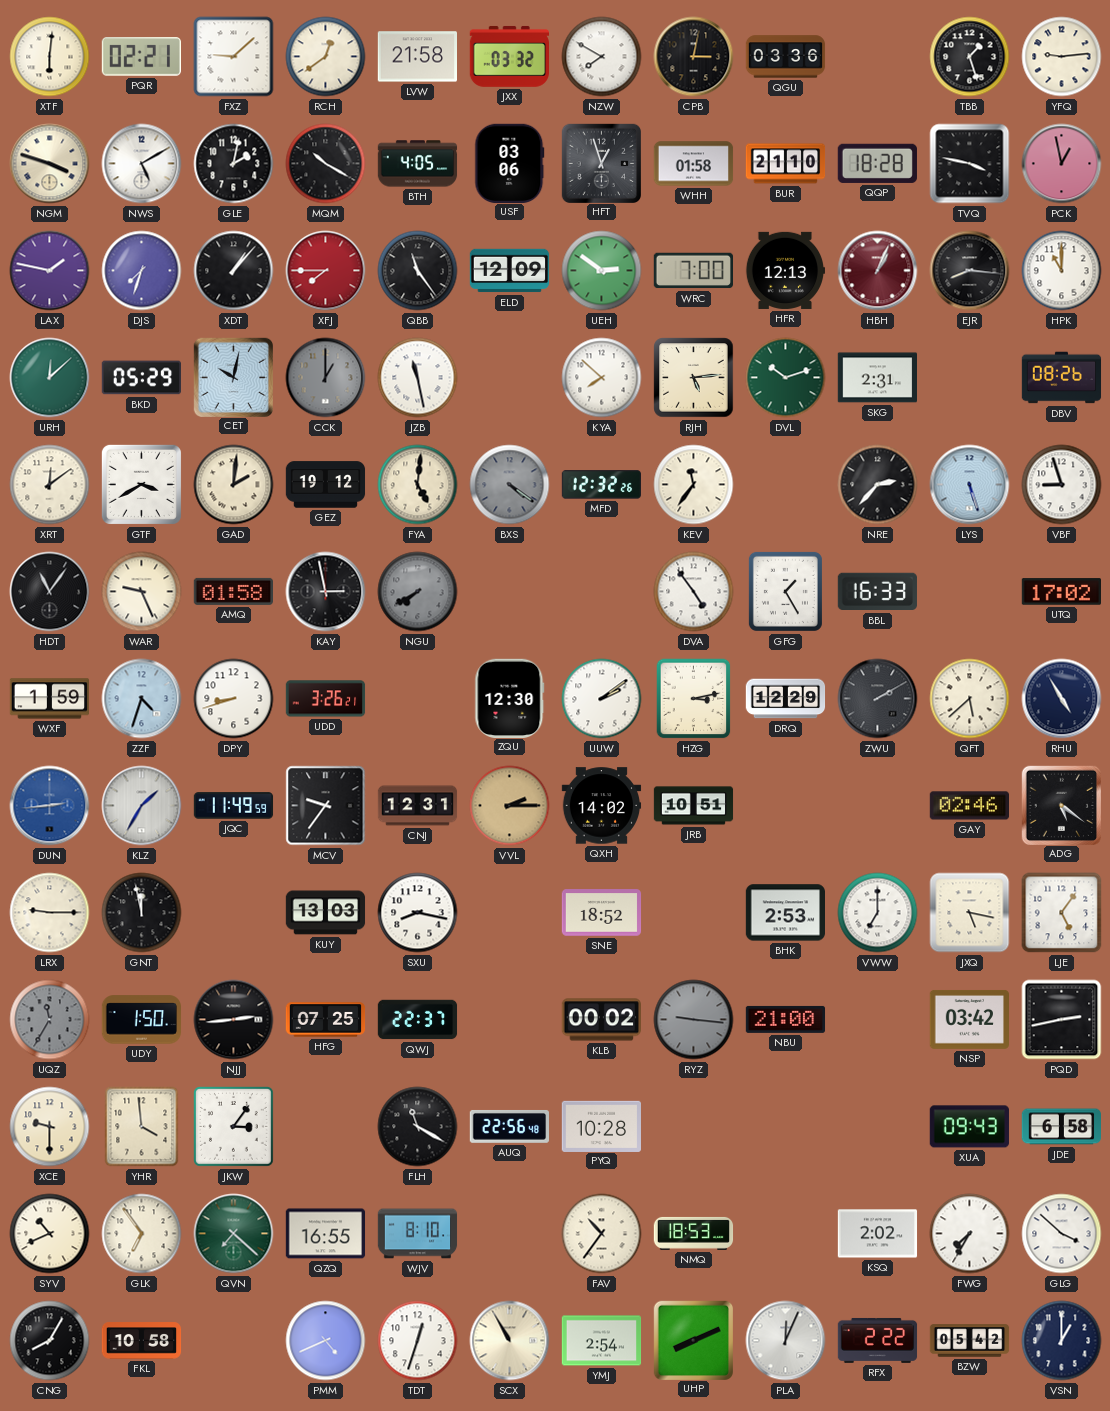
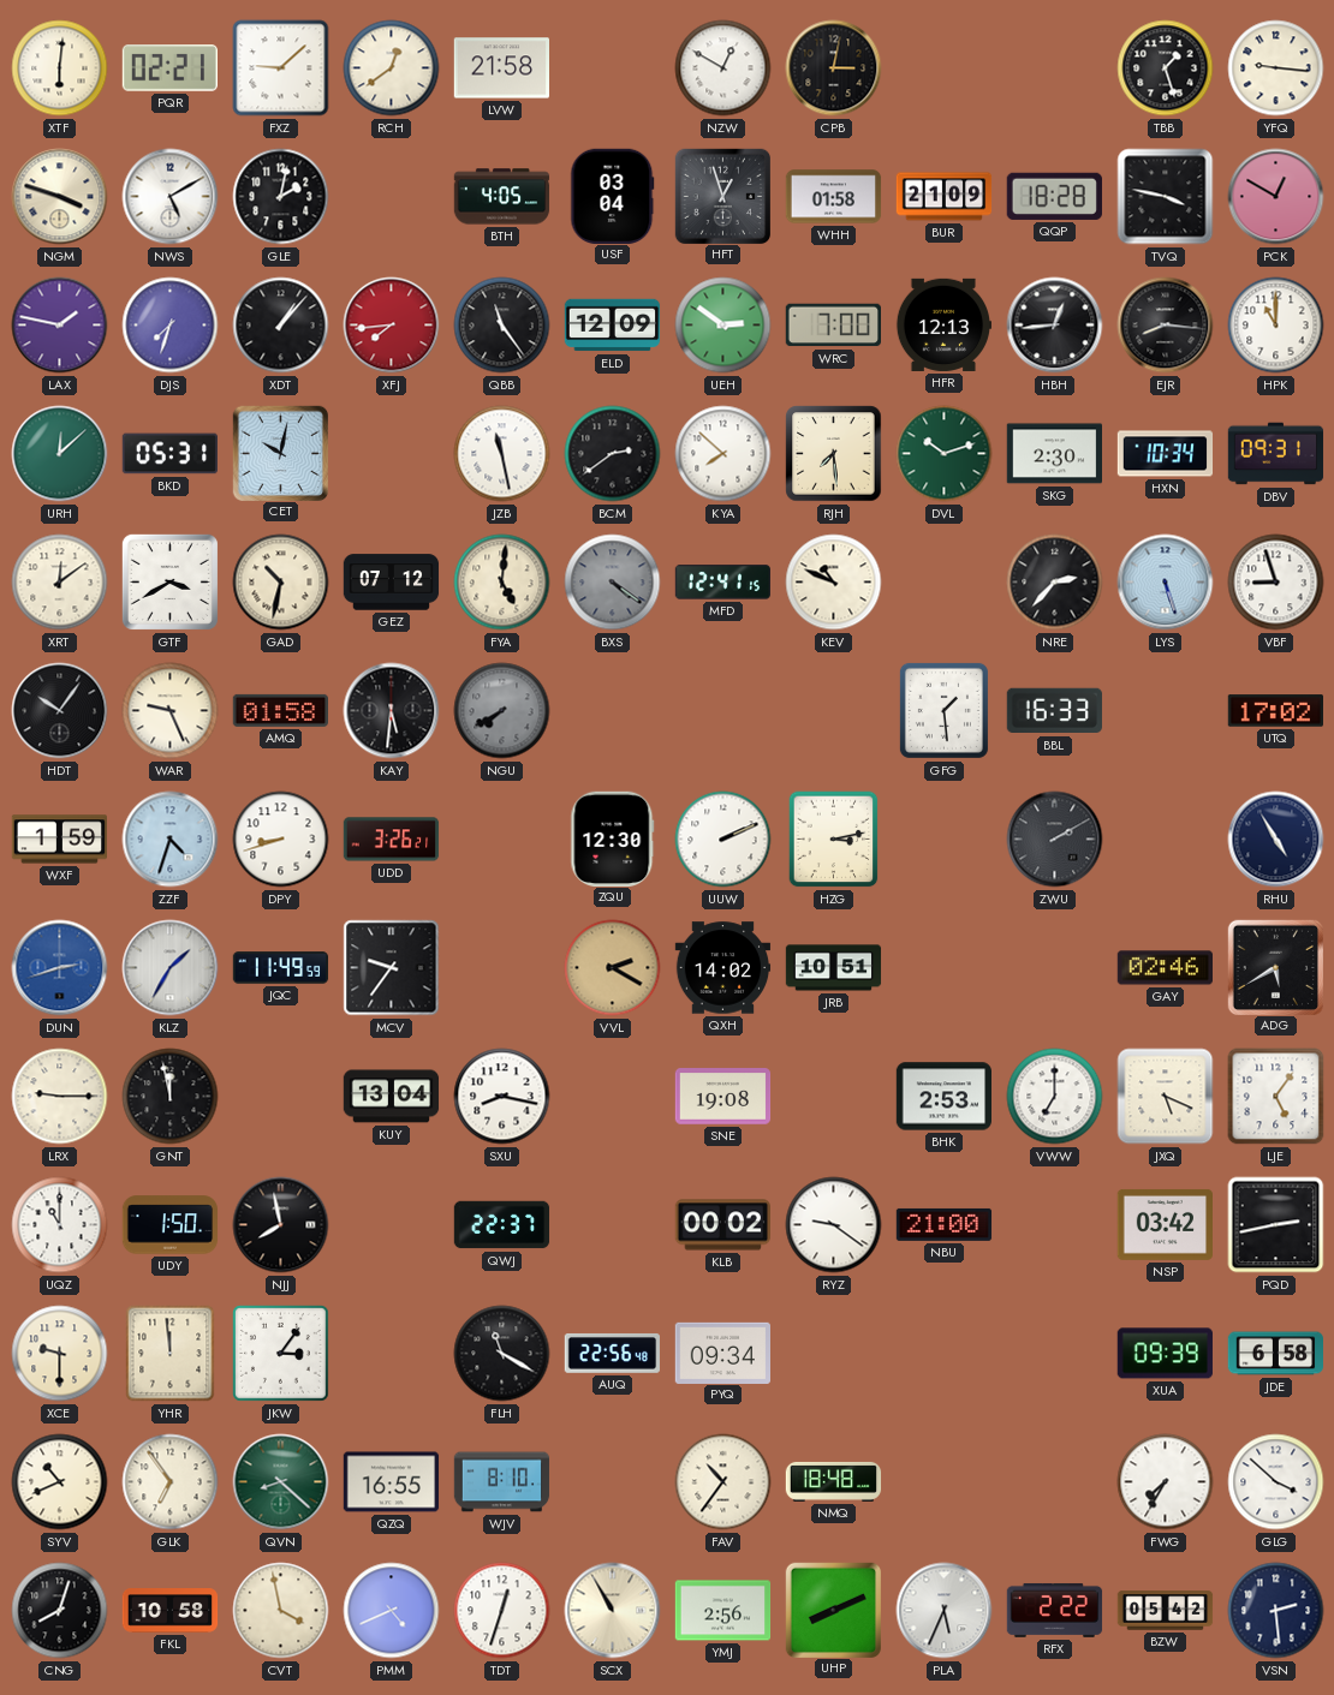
JXX: 03:32 -> none
NZW: 7:50 -> 12:50
QGU: 03:36 -> none
YFQ: 9:14 -> 9:16
MQM: 10:20 -> none
USF: 03:06 -> 03:04
BUR: 21:10 -> 21:09
PCK: 12:58 -> 12:50
XFJ: 7:45 -> 7:44
HBH: 1:04 -> 12:44
HBH dial: burgundy -> black
BKD: 05:29 -> 05:31
CCK: 1:00 -> none
BCM: none -> 2:39
RJH: 5:14 -> 7:29
SKG: 2:31 -> 2:30
HXN: none -> 10:34
DBV: 08:26 -> 09:31
GAD: 2:01 -> 10:32
GEZ: 19:12 -> 07:12
MFD: 12:32 -> 12:41
KEV: 11:36 -> 10:49
HDT: 11:06 -> 10:06
KAY: 2:58 -> 5:31
DVA: 4:54 -> none
GFG: 1:25 -> 1:29
UUW: 2:09 -> 2:11
DRQ: 12:29 -> none
QFT: 5:38 -> none
DUN: 2:44 -> 2:42
CNJ: 12:31 -> none
VVL: 2:15 -> 2:20
ADG: 5:21 -> 5:40
KUY: 13:03 -> 13:04
SNE: 18:52 -> 19:08
JXQ: 5:17 -> 5:19
UQZ: 11:35 -> 11:00
UQZ dial: grey -> white
NJJ: 2:44 -> 7:58
HFG: 07:25 -> none
RYZ: 9:16 -> 9:21
RYZ dial: grey -> white
YHR: 3:59 -> 11:59
PYQ: 10:28 -> 09:34
XUA: 09:43 -> 09:39
QVN: 7:22 -> 8:22
NMQ: 18:53 -> 18:48
KSQ: 2:02 -> none
CNG: 8:05 -> 8:03
CVT: none -> 3:58
YMJ: 2:54 -> 2:56
PLA: 12:04 -> 5:34
VSN: 1:00 -> 2:29
